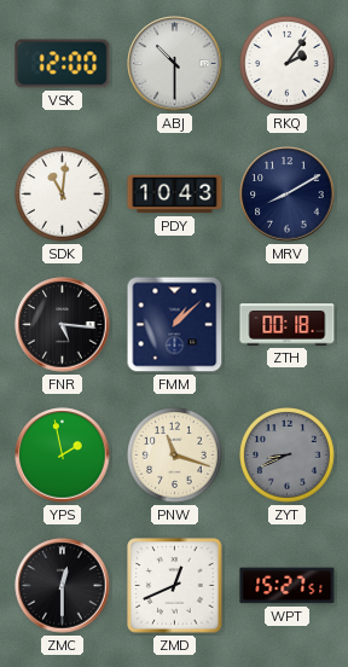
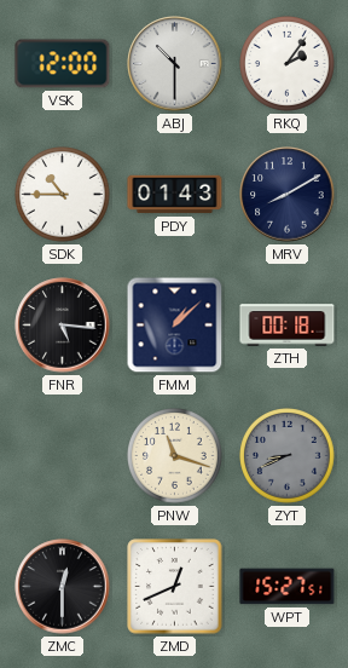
SDK: 11:01 -> 10:45
PDY: 10:43 -> 01:43
YPS: 1:58 -> none
